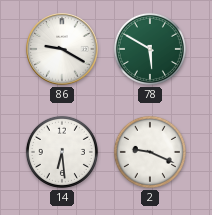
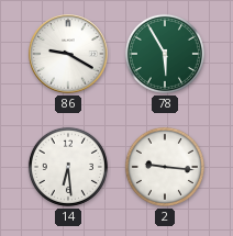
78: 5:50 -> 5:55
2: 9:19 -> 9:16
